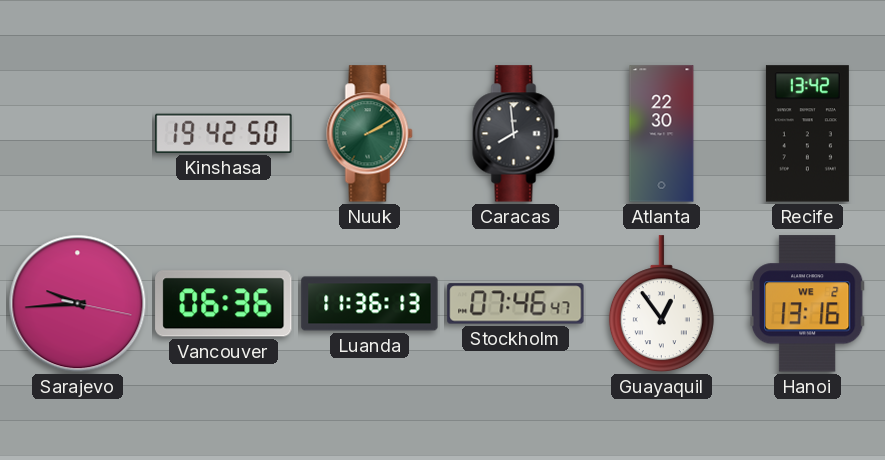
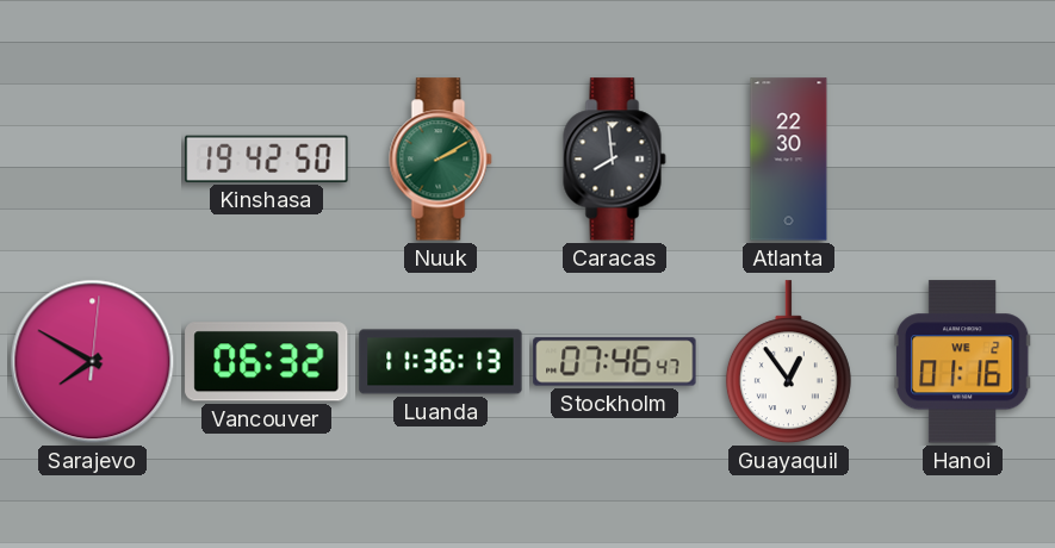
Recife: 13:42 -> none
Sarajevo: 9:44 -> 7:50
Vancouver: 06:36 -> 06:32
Hanoi: 13:16 -> 01:16
